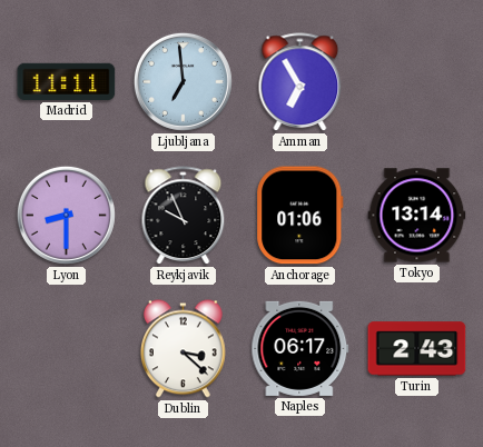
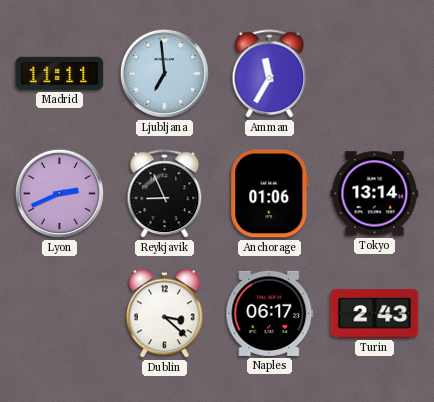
Amman: 6:55 -> 11:35
Lyon: 8:30 -> 2:41
Reykjavik: 9:56 -> 8:56
